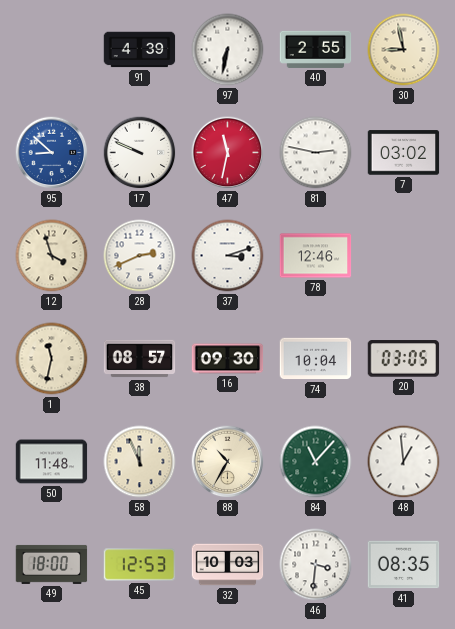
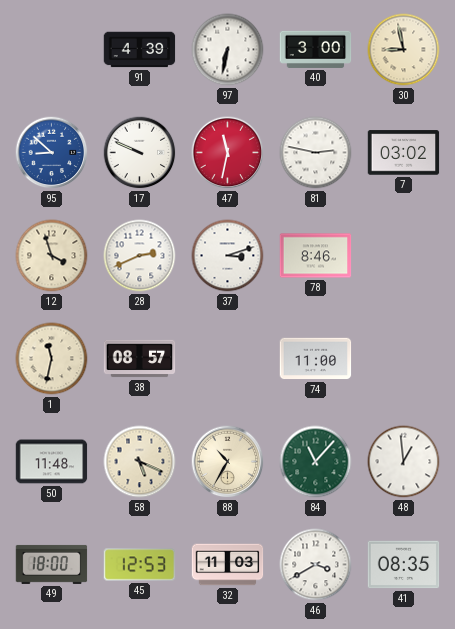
40: 2:55 -> 3:00
78: 12:46 -> 8:46
16: 09:30 -> none
74: 10:04 -> 11:00
20: 03:05 -> none
58: 11:56 -> 5:19
32: 10:03 -> 11:03
46: 3:31 -> 3:40
